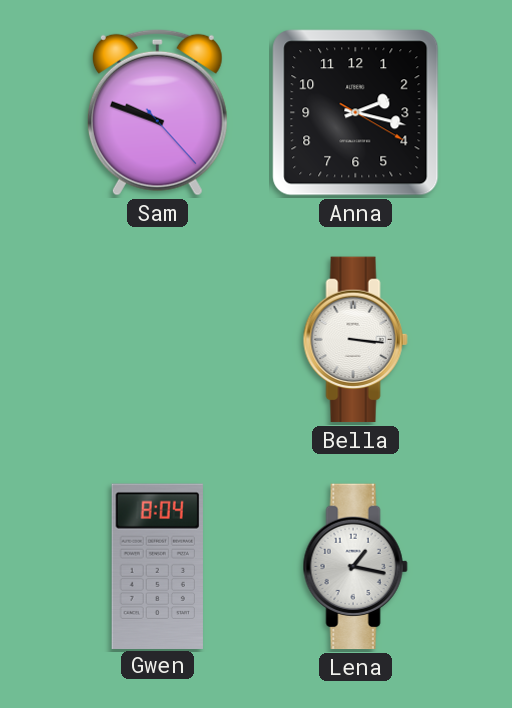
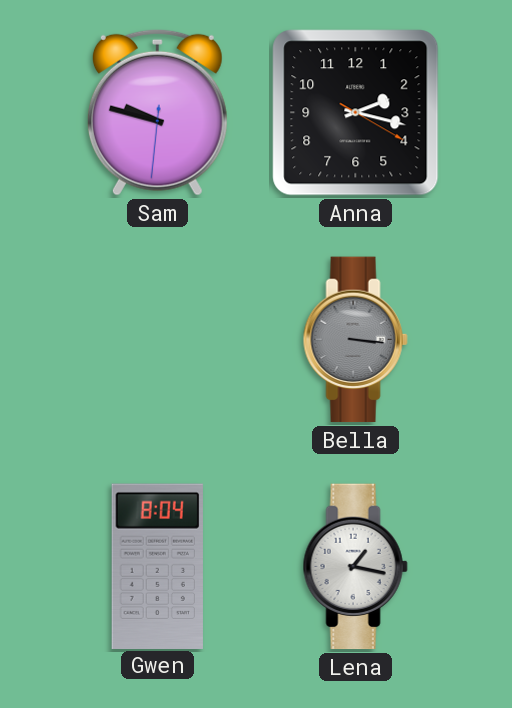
Sam: 9:48 -> 9:47
Bella dial: white -> grey
